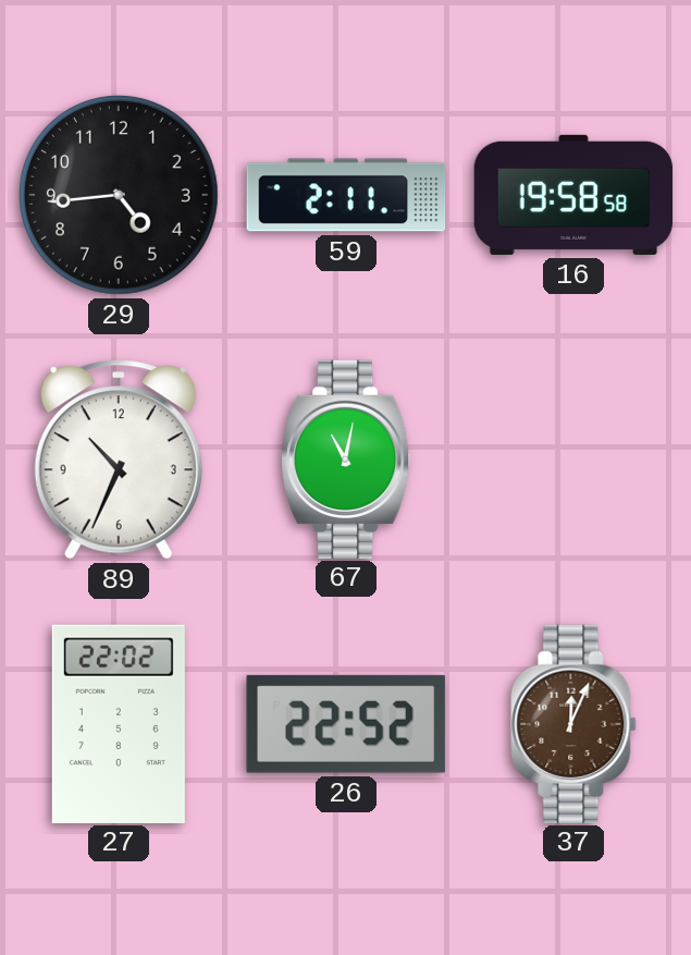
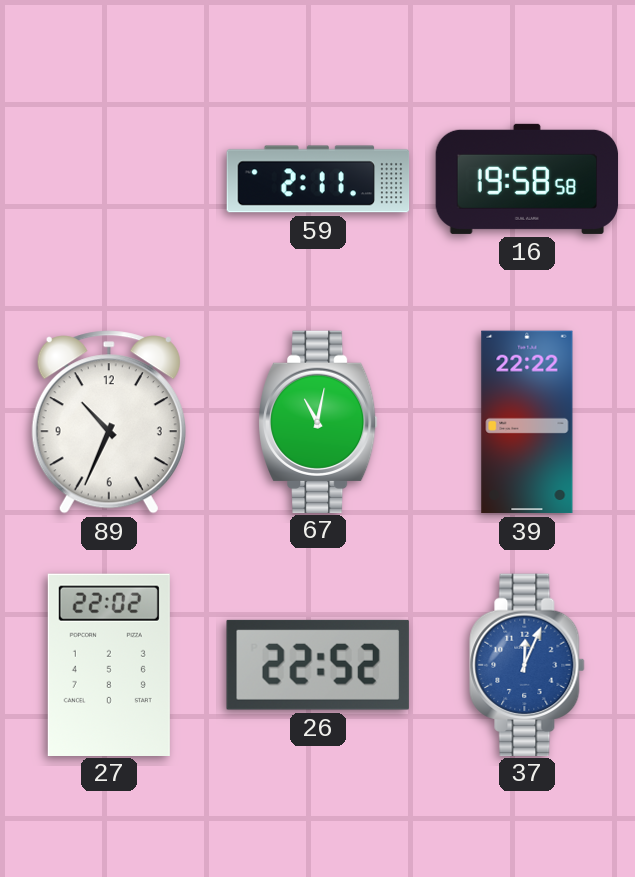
29: 4:44 -> none
39: none -> 22:22
37 dial: brown -> blue
